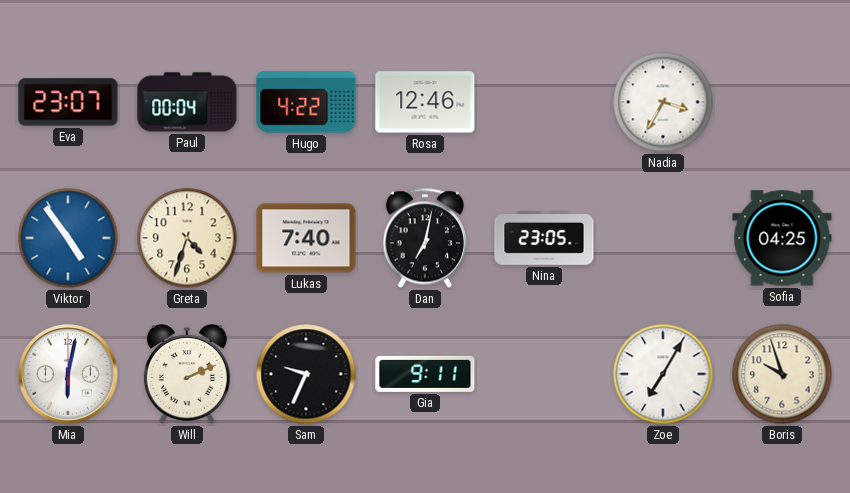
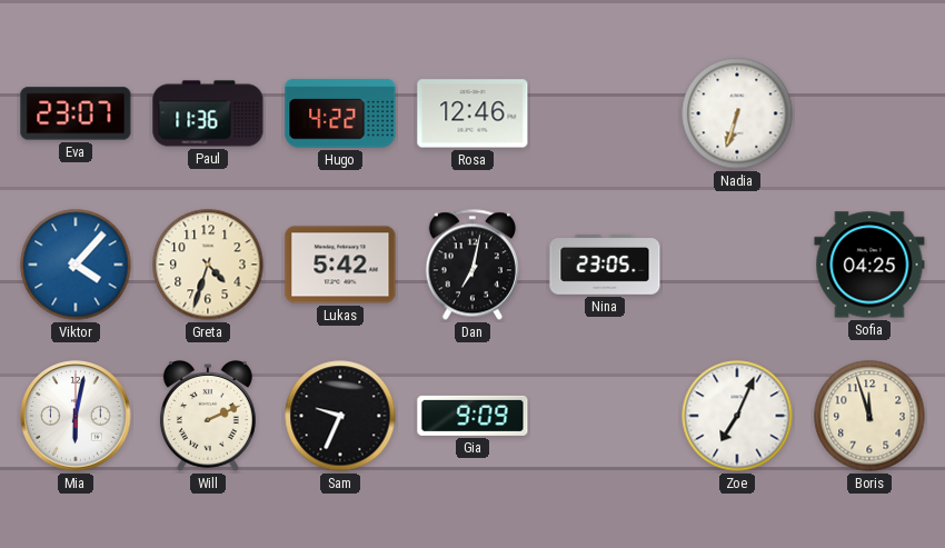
Paul: 00:04 -> 11:36
Nadia: 3:35 -> 6:33
Viktor: 4:54 -> 4:07
Lukas: 7:40 -> 5:42
Gia: 9:11 -> 9:09
Zoe: 7:05 -> 7:04
Boris: 9:57 -> 11:57
